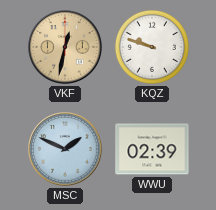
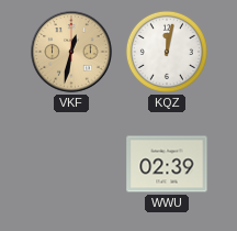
KQZ: 9:48 -> 12:02
MSC: 1:49 -> none
